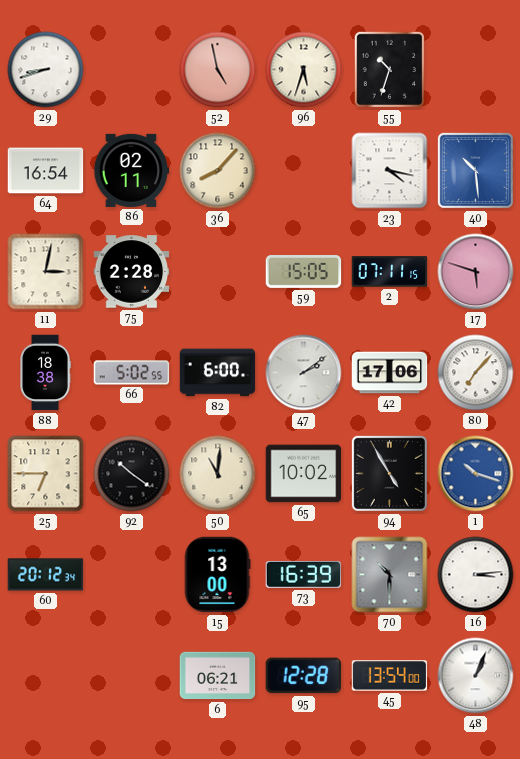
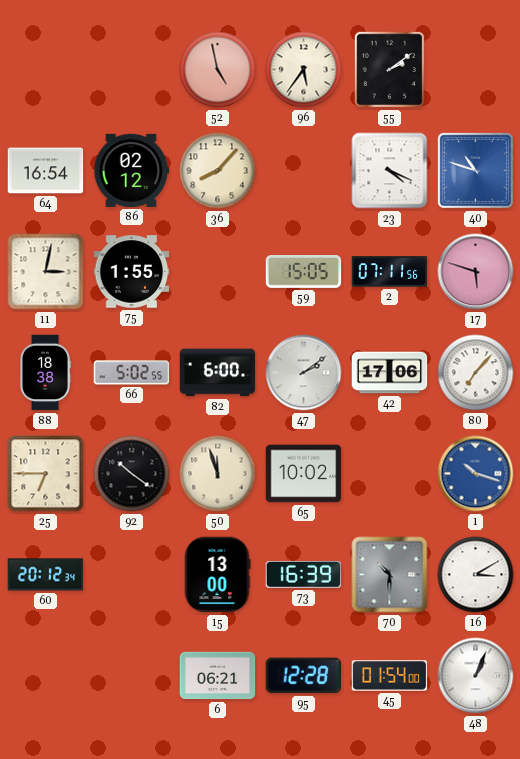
29: 8:42 -> none
96: 5:33 -> 5:36
55: 10:33 -> 2:09
86: 02:11 -> 02:12
23: 4:17 -> 4:19
40: 10:29 -> 10:48
75: 2:28 -> 1:55
2: 07:11:15 -> 07:11:56
50: 11:01 -> 11:57
94: 4:55 -> none
16: 3:14 -> 3:10
45: 13:54 -> 01:54
